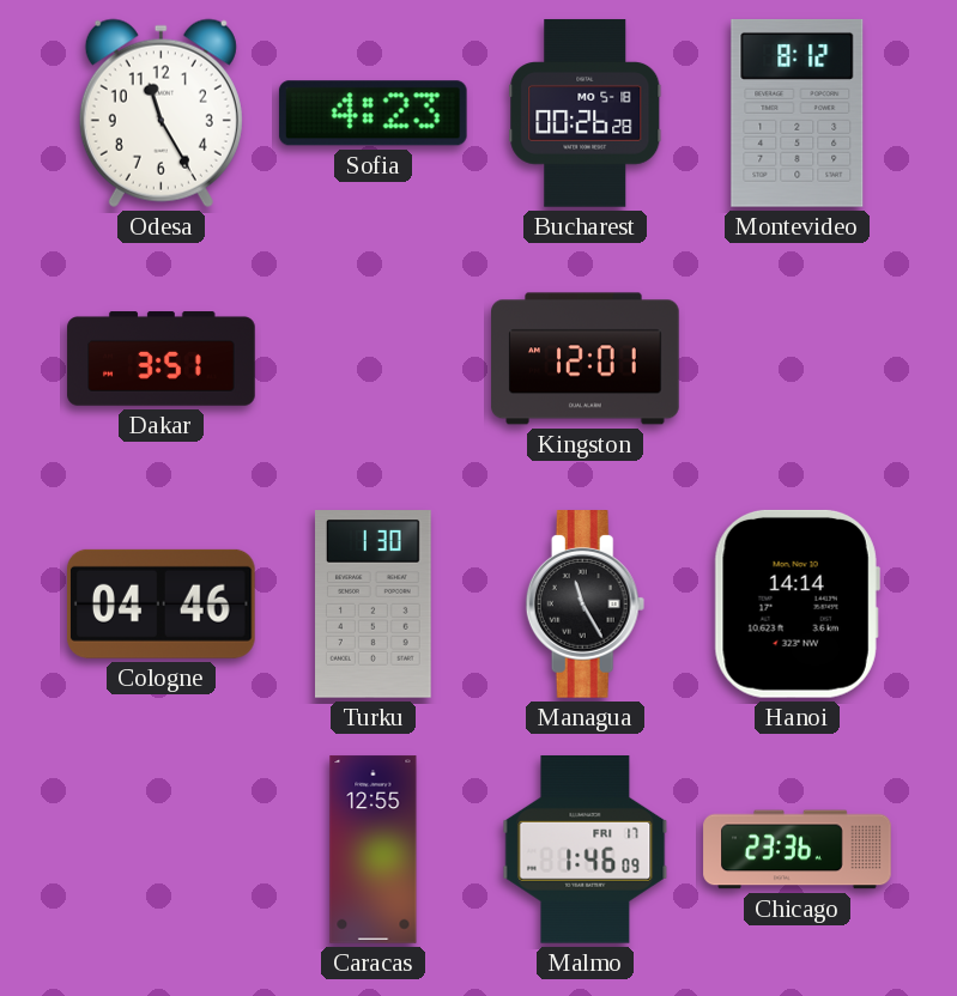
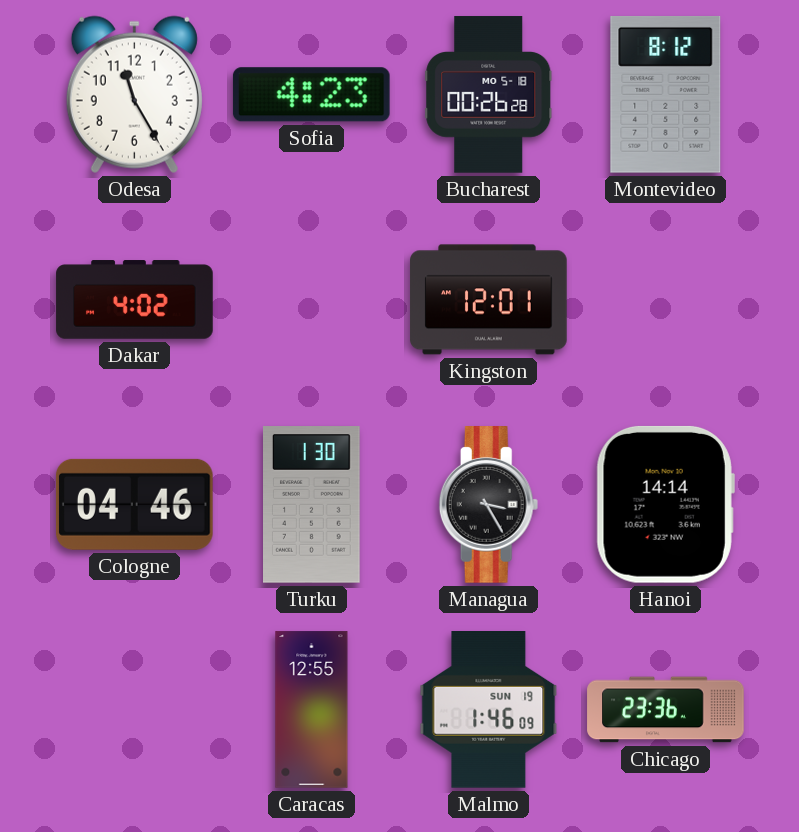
Dakar: 3:51 -> 4:02
Managua: 11:25 -> 3:25
Malmo date: FRI 17 -> SUN 19
